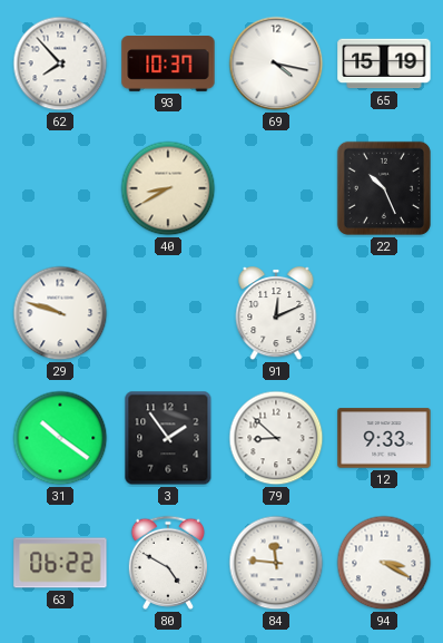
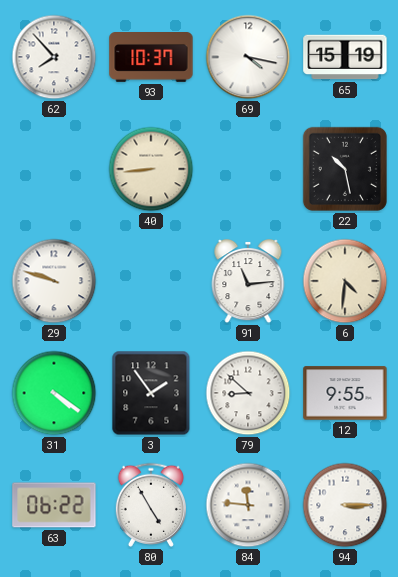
40: 8:40 -> 8:44
22: 10:26 -> 10:28
91: 12:11 -> 11:14
6: none -> 4:31
31: 10:21 -> 4:21
12: 9:33 -> 9:55
80: 4:50 -> 4:55
94: 3:20 -> 3:15
